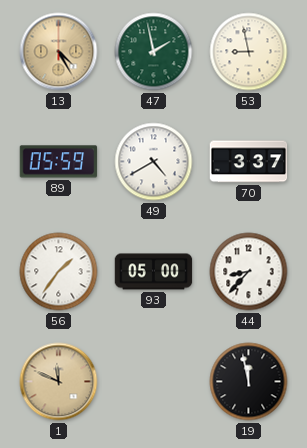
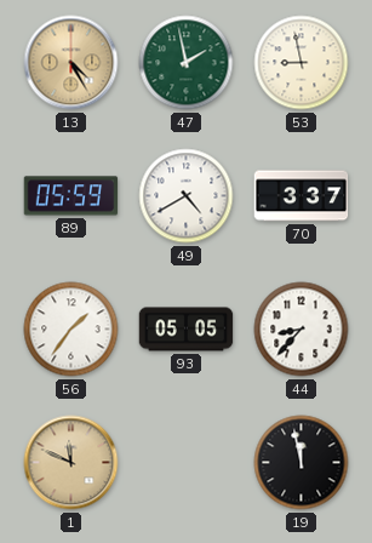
93: 05:00 -> 05:05
